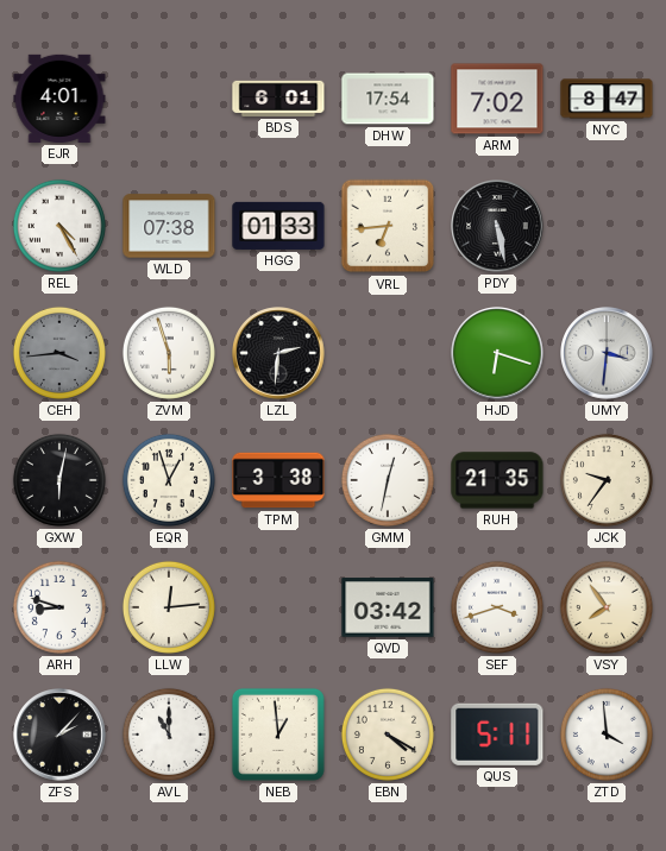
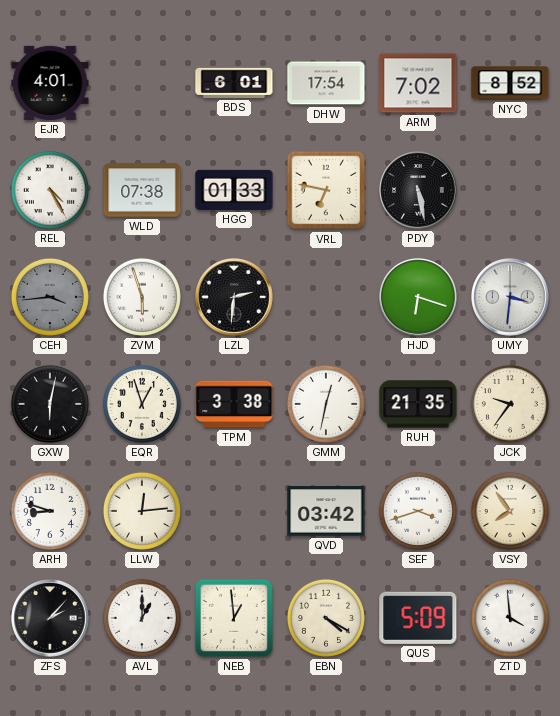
NYC: 8:47 -> 8:52
VRL: 6:44 -> 6:47
AVL: 11:00 -> 1:00
QUS: 5:11 -> 5:09
